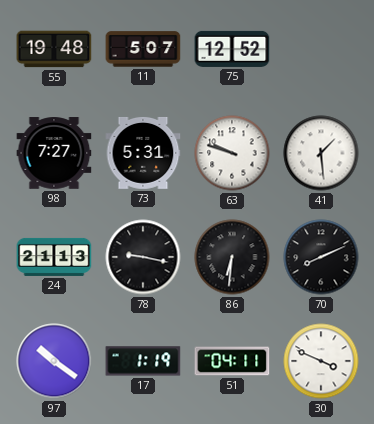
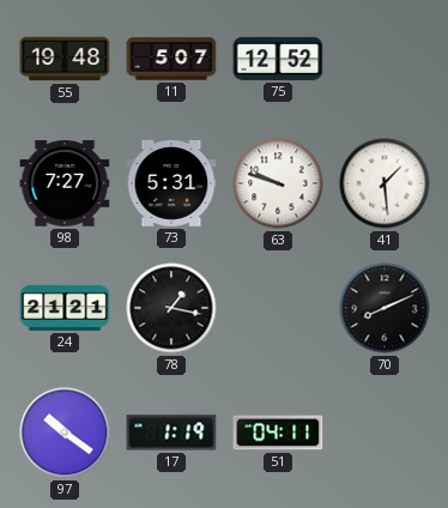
24: 21:13 -> 21:21
78: 9:17 -> 1:17
86: 6:31 -> none
30: 3:49 -> none
